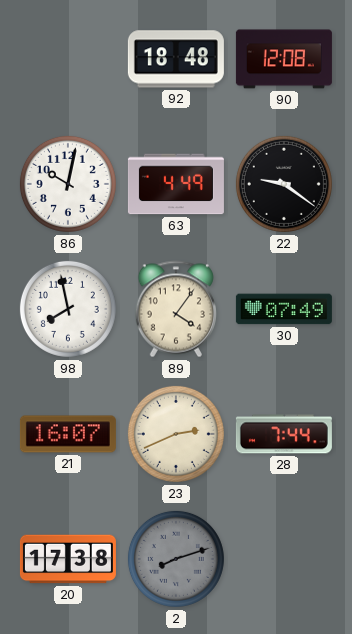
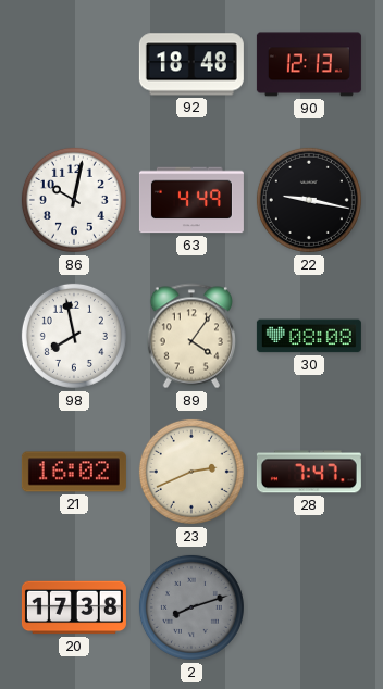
90: 12:08 -> 12:13
22: 9:21 -> 9:17
30: 07:49 -> 08:08
21: 16:07 -> 16:02
28: 7:44 -> 7:47
